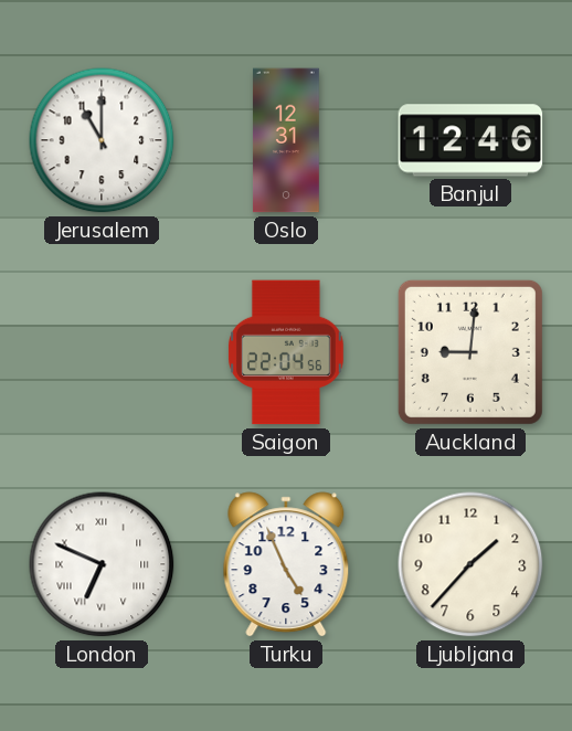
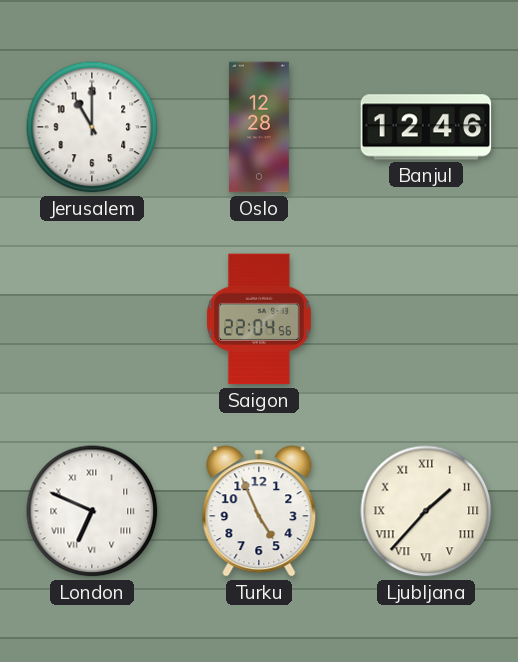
Oslo: 12:31 -> 12:28
Auckland: 9:01 -> none
Ljubljana numerals: Arabic -> Roman
